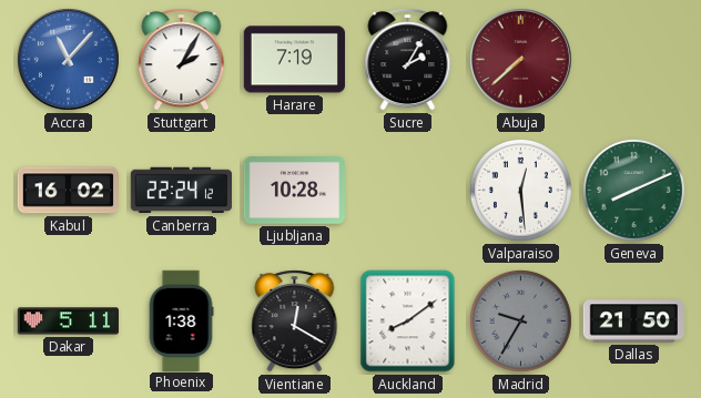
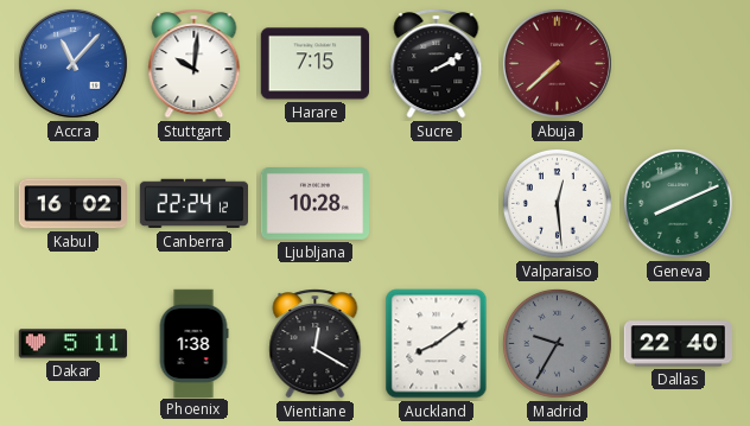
Stuttgart: 2:05 -> 10:01
Harare: 7:19 -> 7:15
Sucre: 2:05 -> 2:10
Dallas: 21:50 -> 22:40
